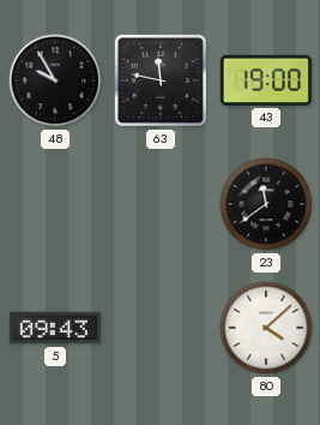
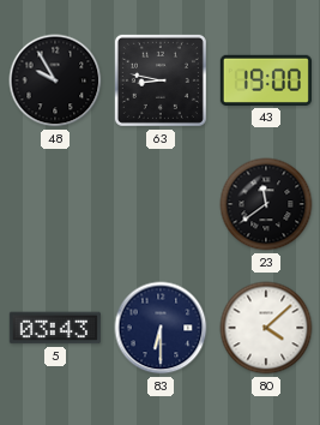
63: 11:47 -> 8:47
5: 09:43 -> 03:43
83: none -> 6:30
